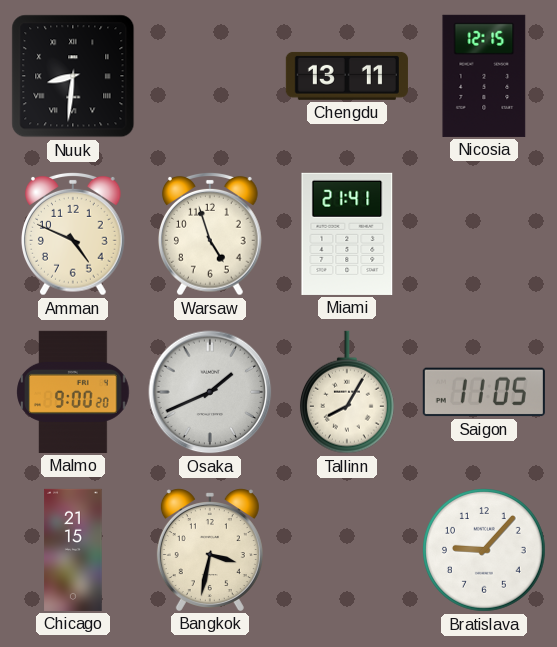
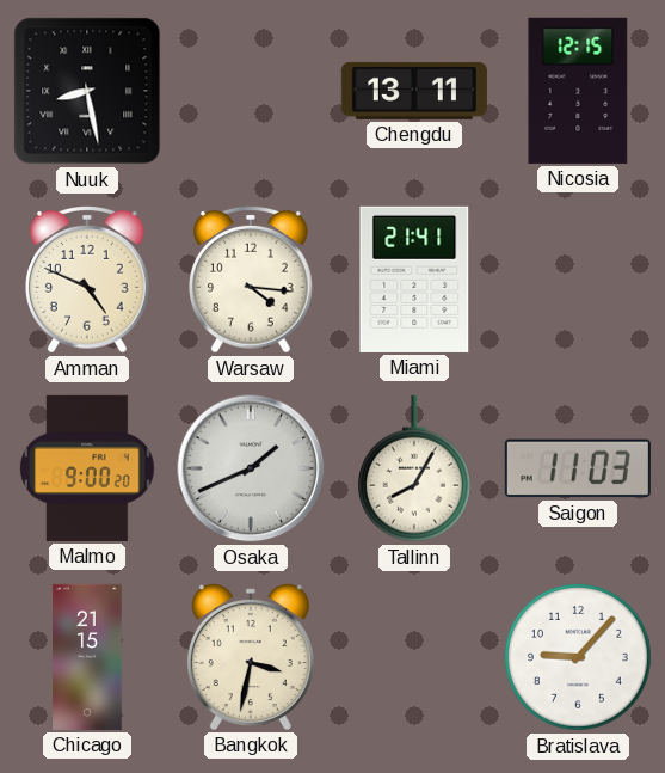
Nuuk: 8:31 -> 8:28
Warsaw: 4:57 -> 4:16
Saigon: 11:05 -> 11:03
